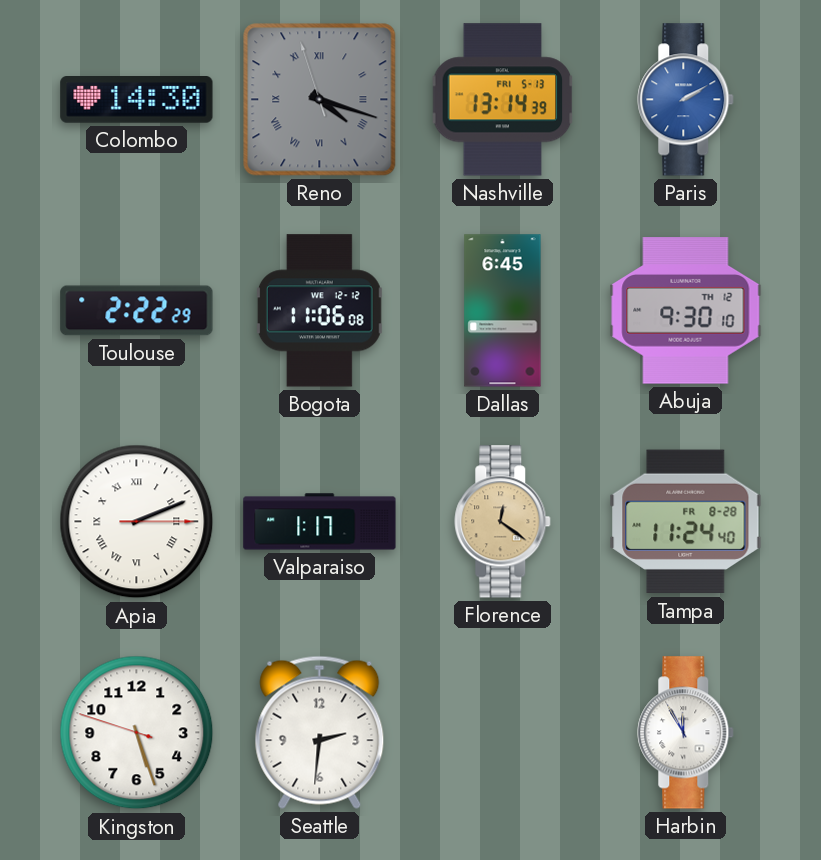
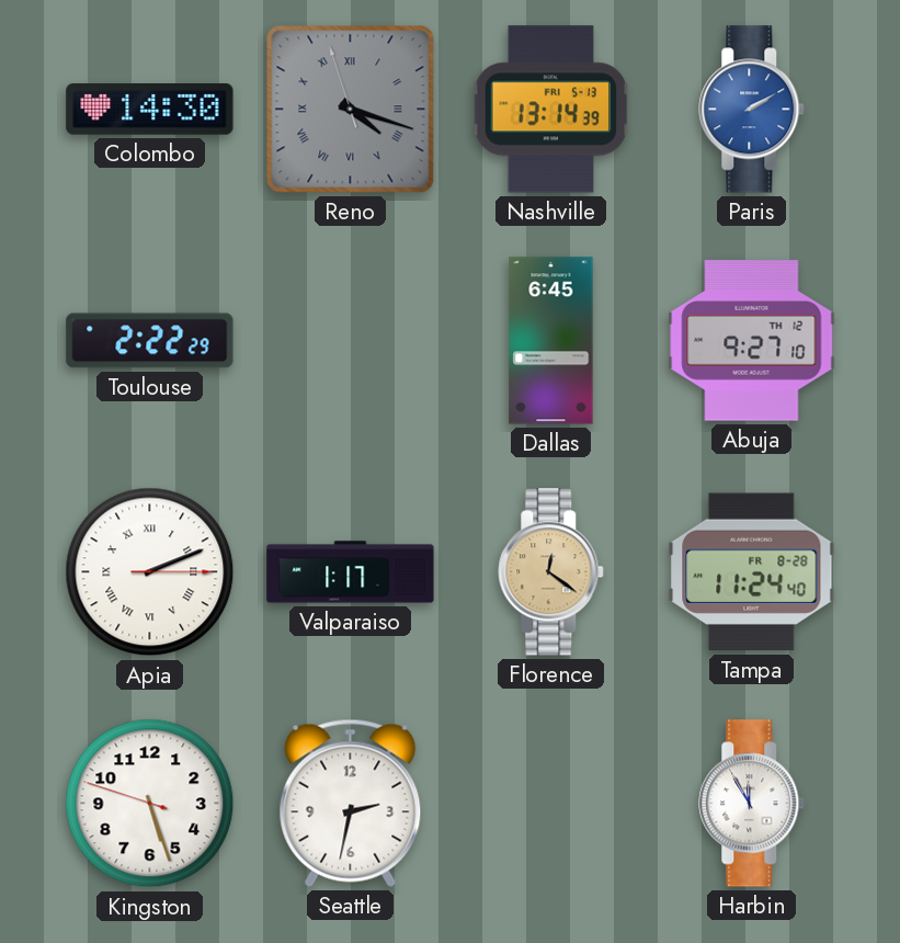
Bogota: 11:06 -> none
Abuja: 9:30 -> 9:27
Seattle: 2:31 -> 2:32
